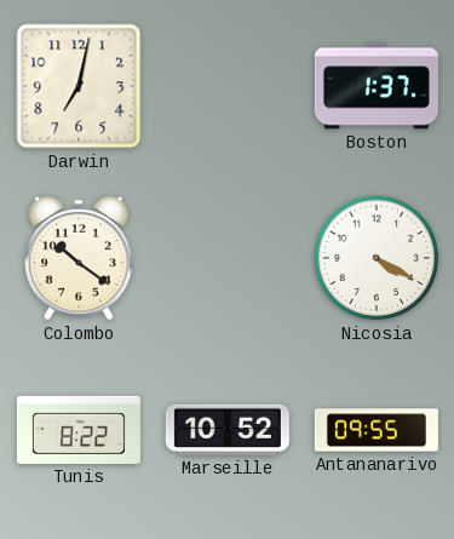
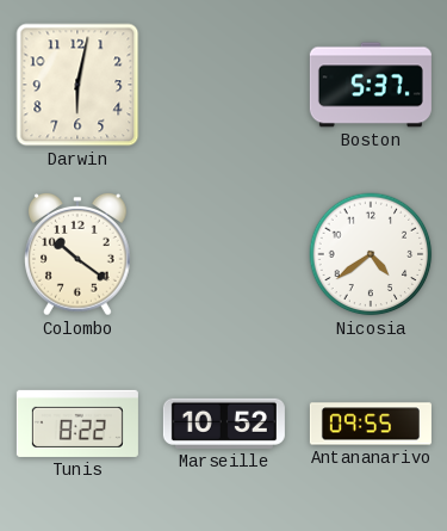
Darwin: 7:02 -> 6:02
Boston: 1:37 -> 5:37
Nicosia: 4:20 -> 4:39
